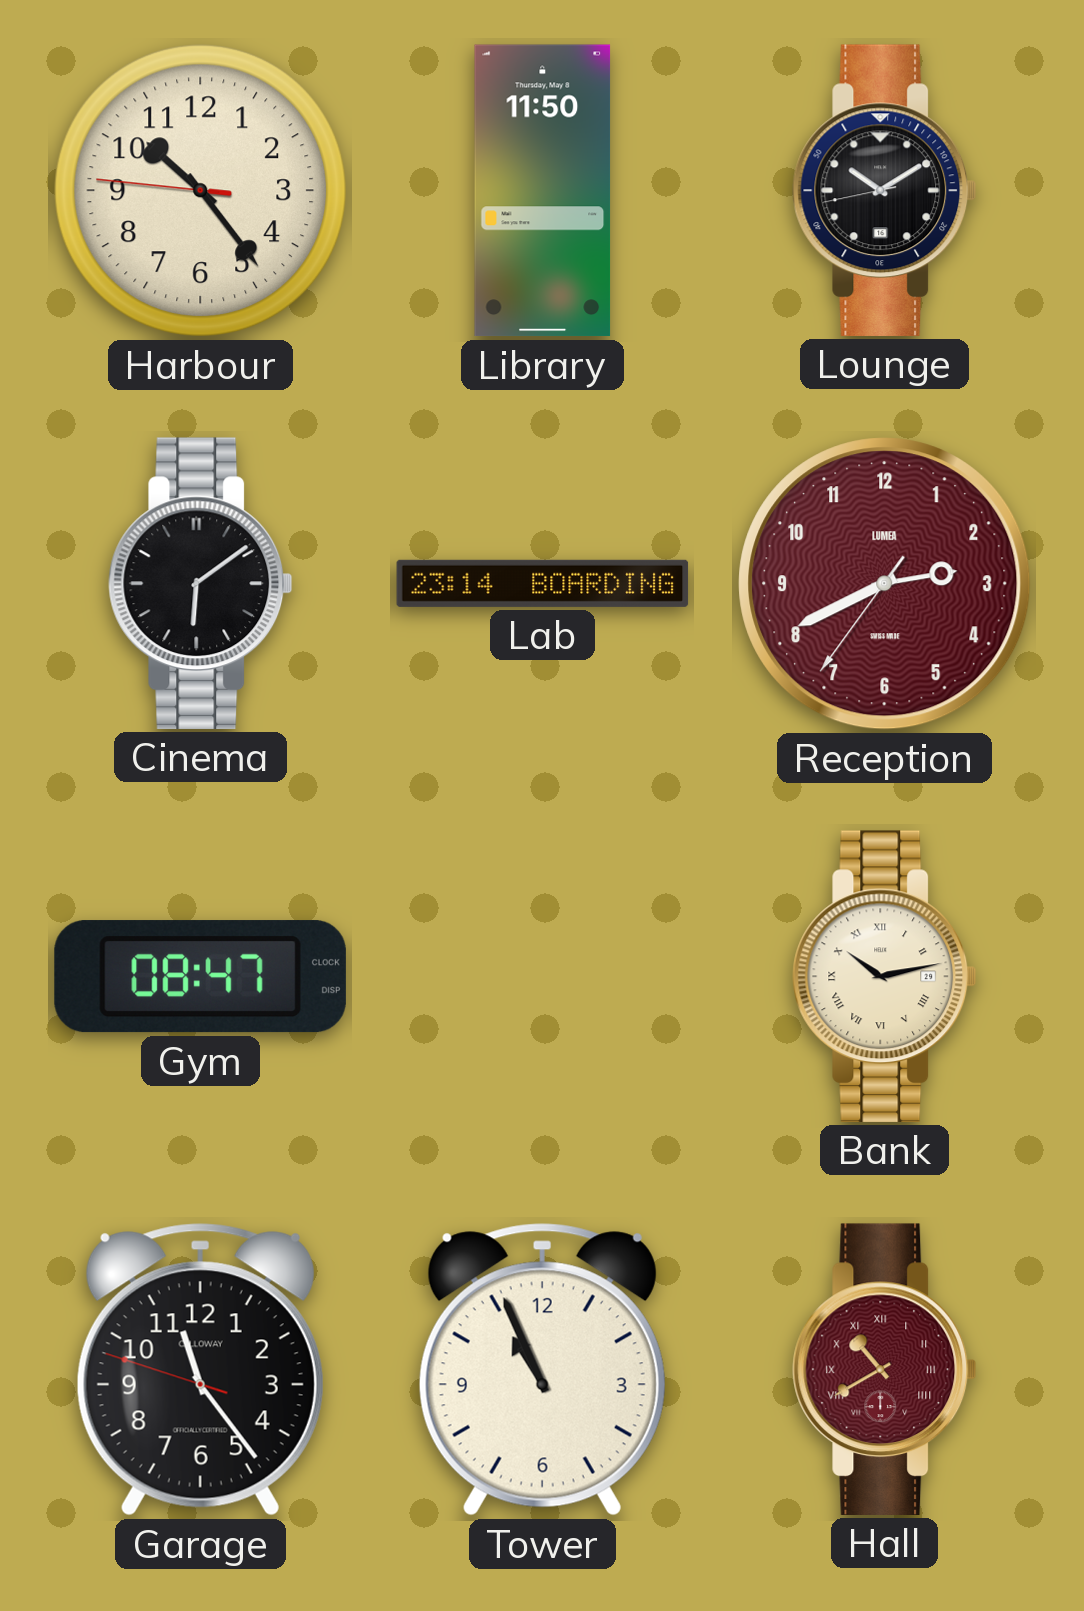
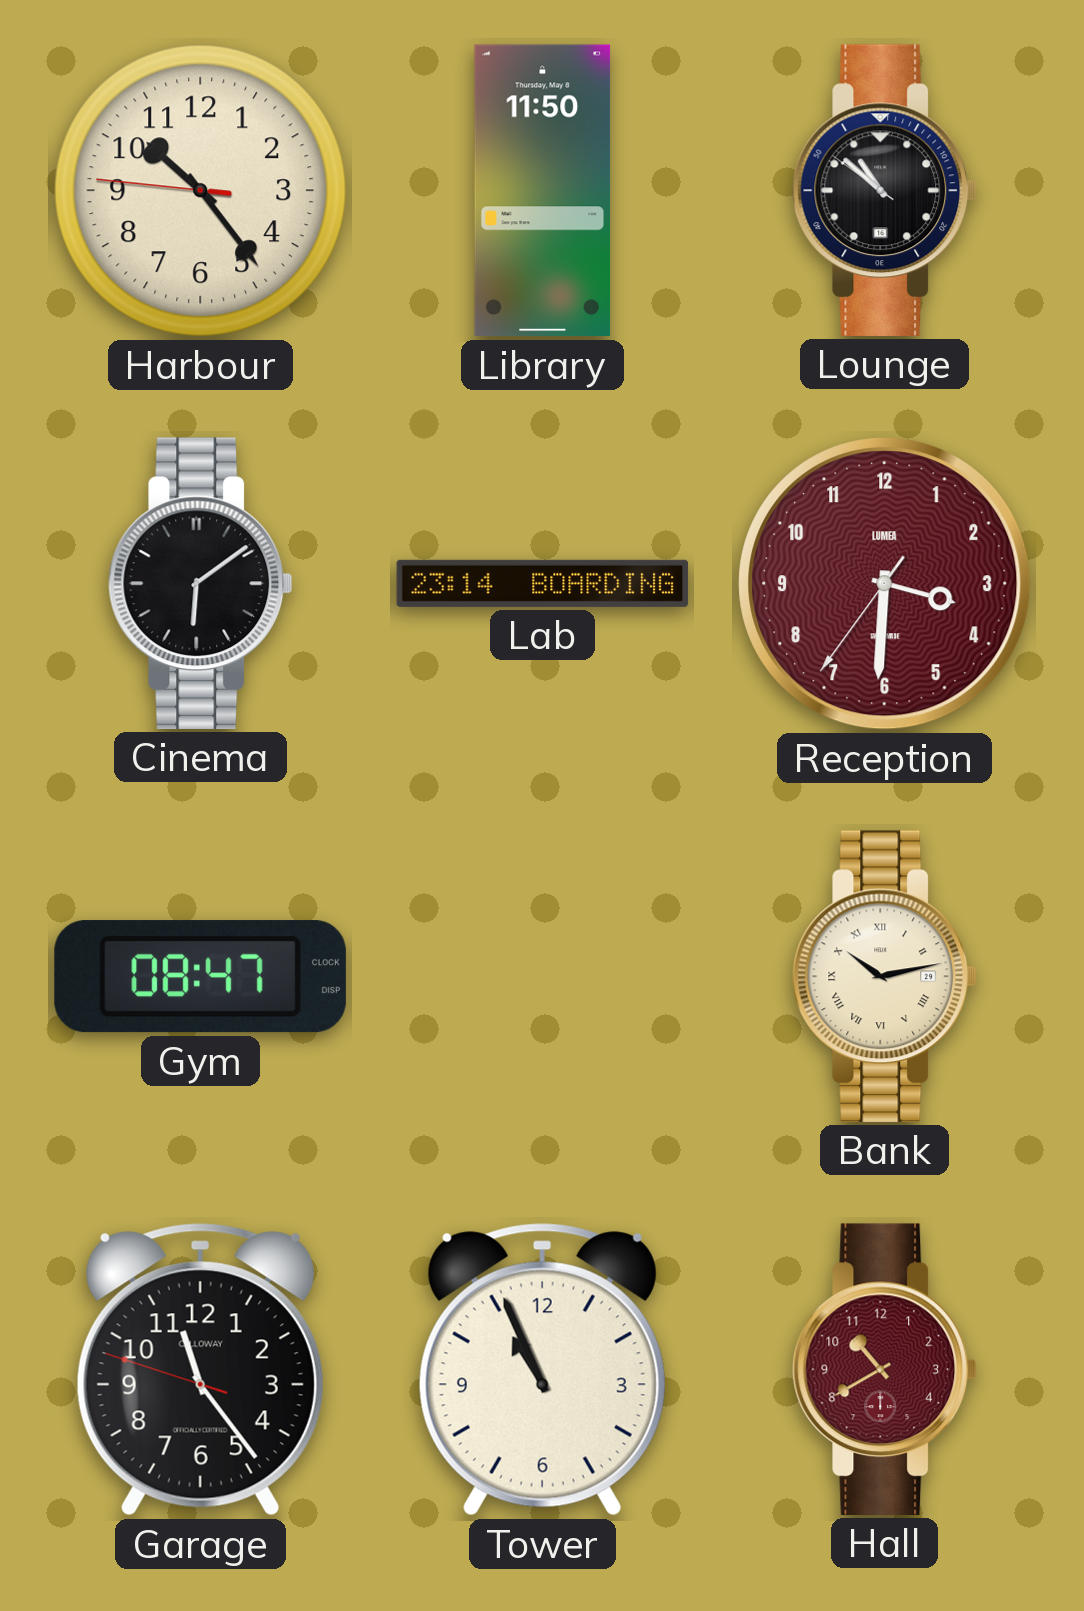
Lounge: 10:09 -> 10:51
Reception: 2:40 -> 3:30
Hall numerals: Roman -> Arabic
